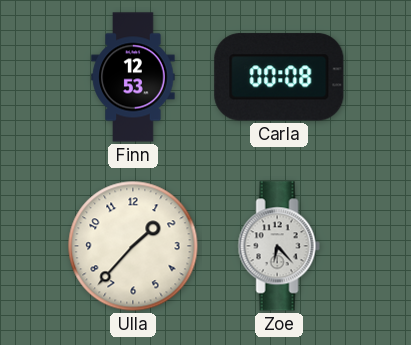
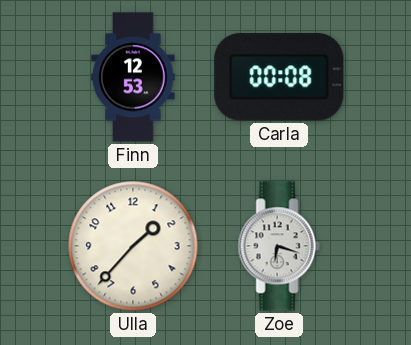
Zoe: 6:23 -> 6:18
